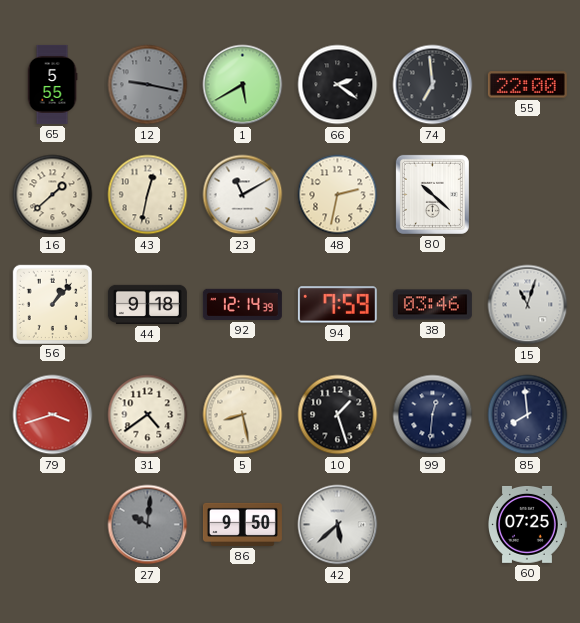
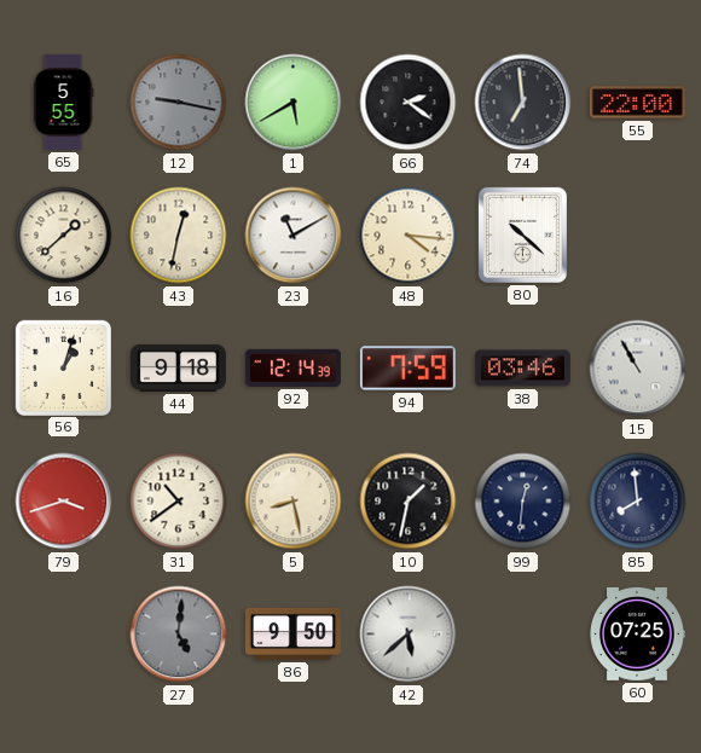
48: 2:32 -> 4:16
56: 1:07 -> 1:03
15: 11:03 -> 10:55
31: 4:39 -> 10:39
10: 1:27 -> 1:32
27: 10:01 -> 5:01
